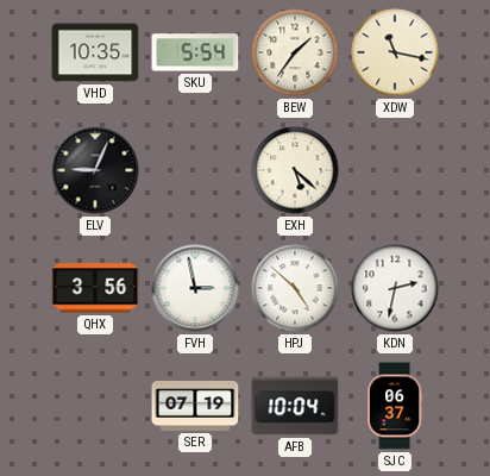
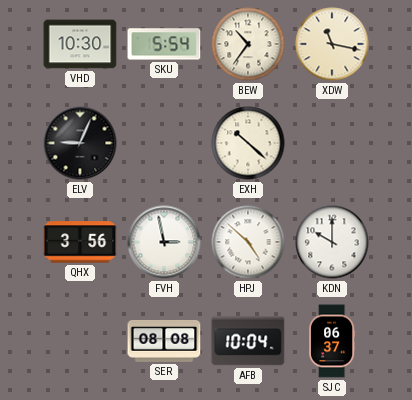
VHD: 10:35 -> 10:30
BEW: 1:36 -> 10:36
EXH: 5:22 -> 10:22
KDN: 2:32 -> 10:00
SER: 07:19 -> 08:08
